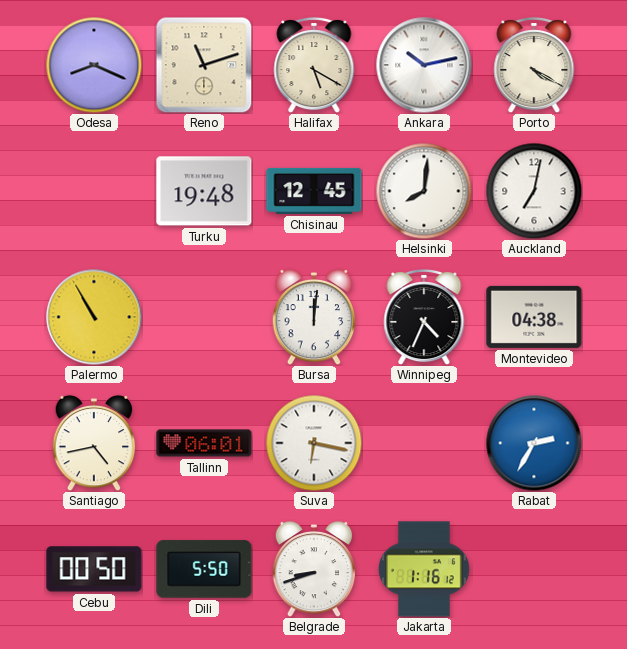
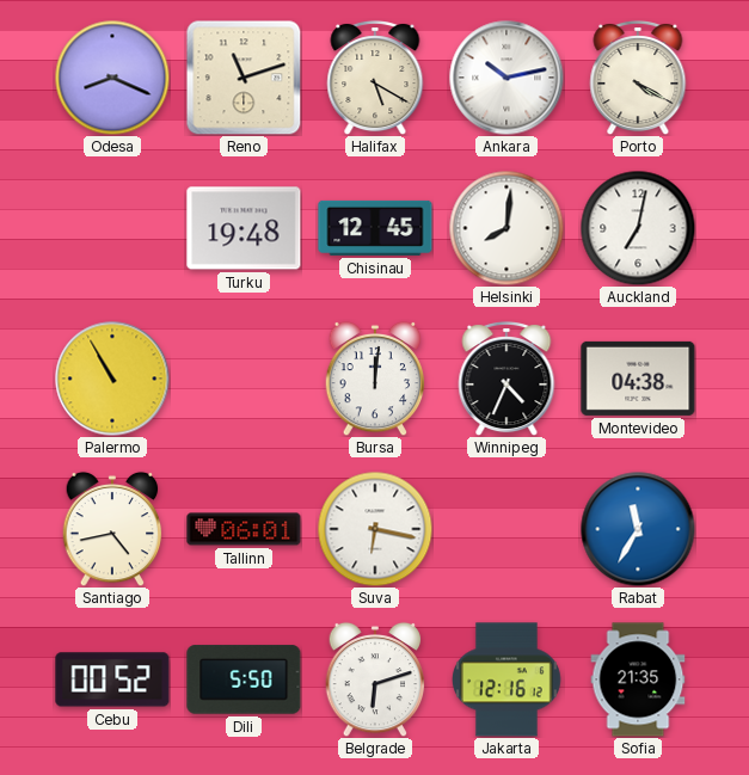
Rabat: 2:35 -> 11:35
Cebu: 00:50 -> 00:52
Belgrade: 8:42 -> 6:12
Jakarta: 1:16 -> 12:16
Sofia: none -> 21:35
